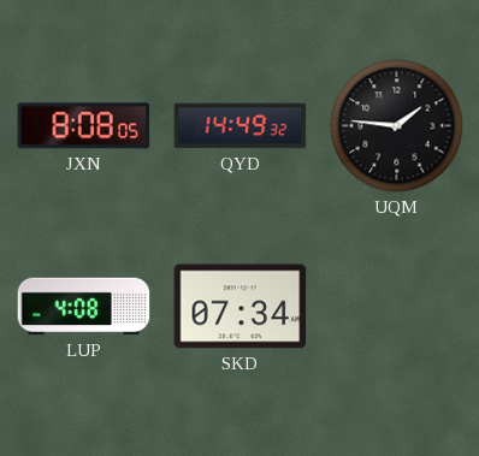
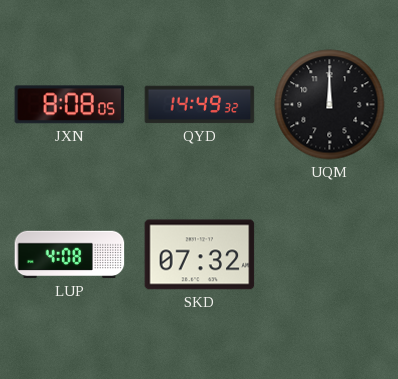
UQM: 1:46 -> 12:00
SKD: 07:34 -> 07:32
